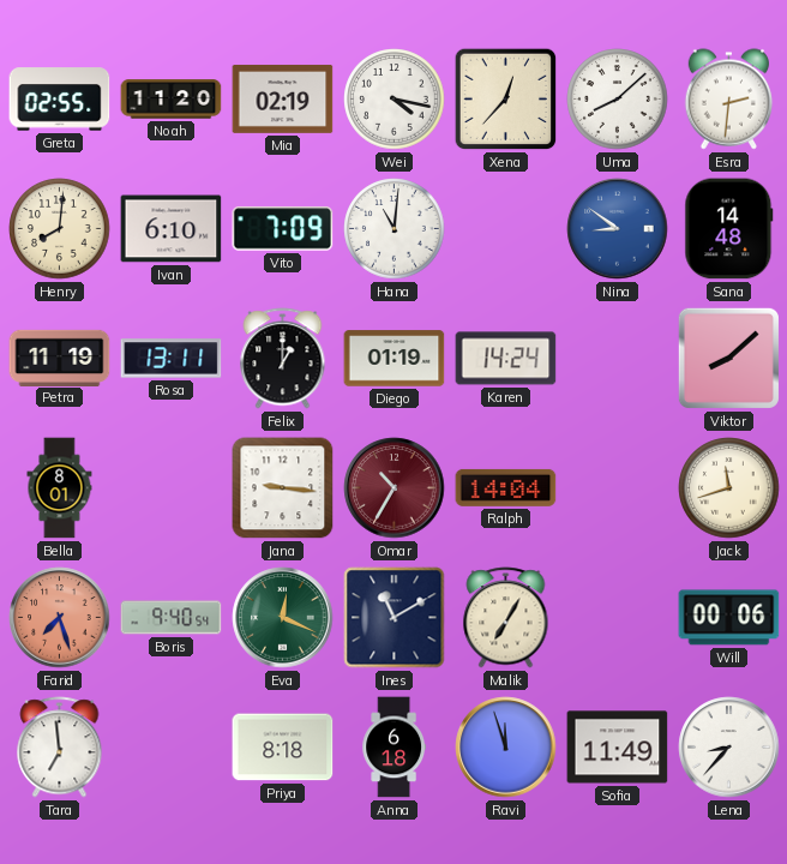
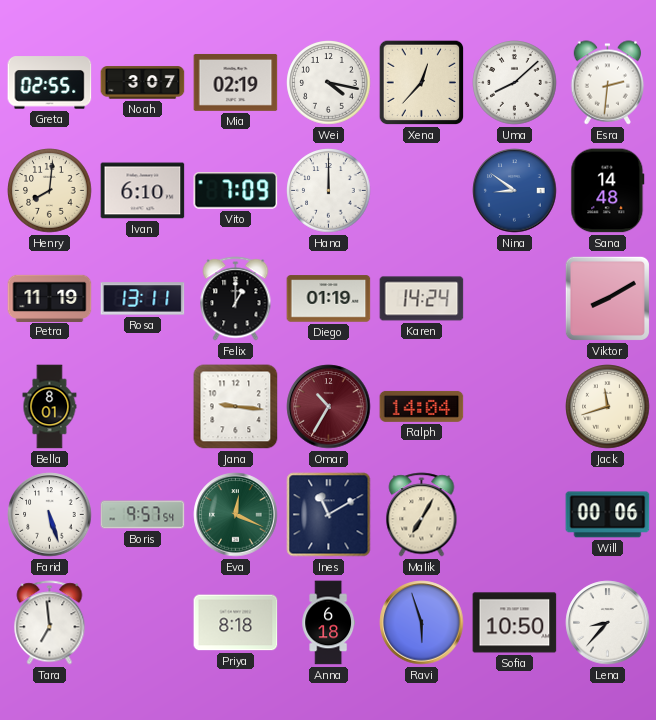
Noah: 11:20 -> 3:07
Hana: 11:01 -> 12:00
Viktor: 8:08 -> 8:10
Farid: 7:27 -> 5:27
Farid dial: salmon -> white
Boris: 9:40 -> 9:57
Ravi: 11:57 -> 5:57
Sofia: 11:49 -> 10:50
